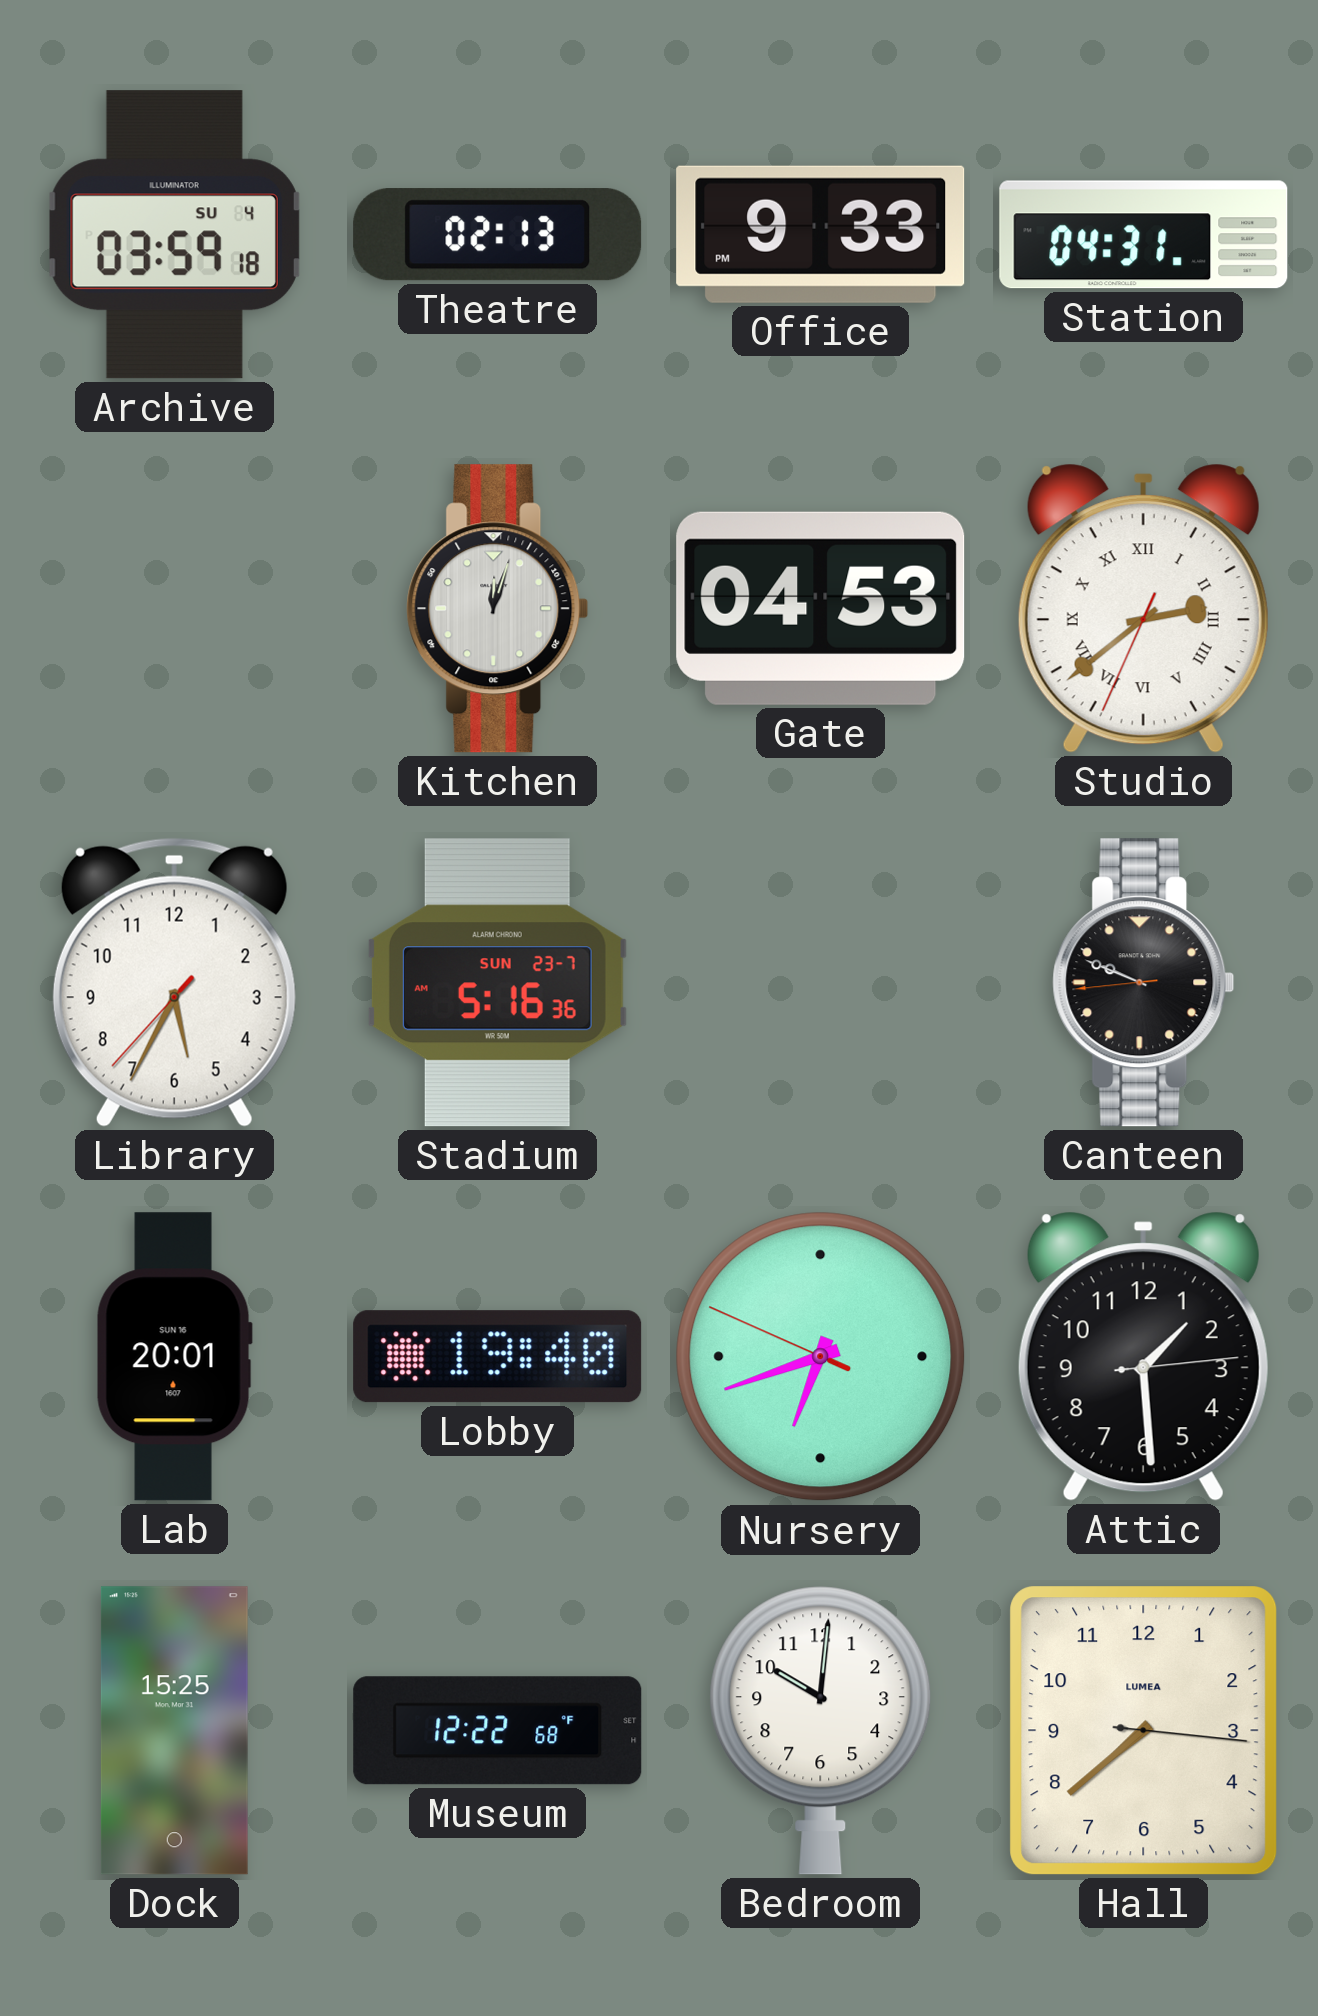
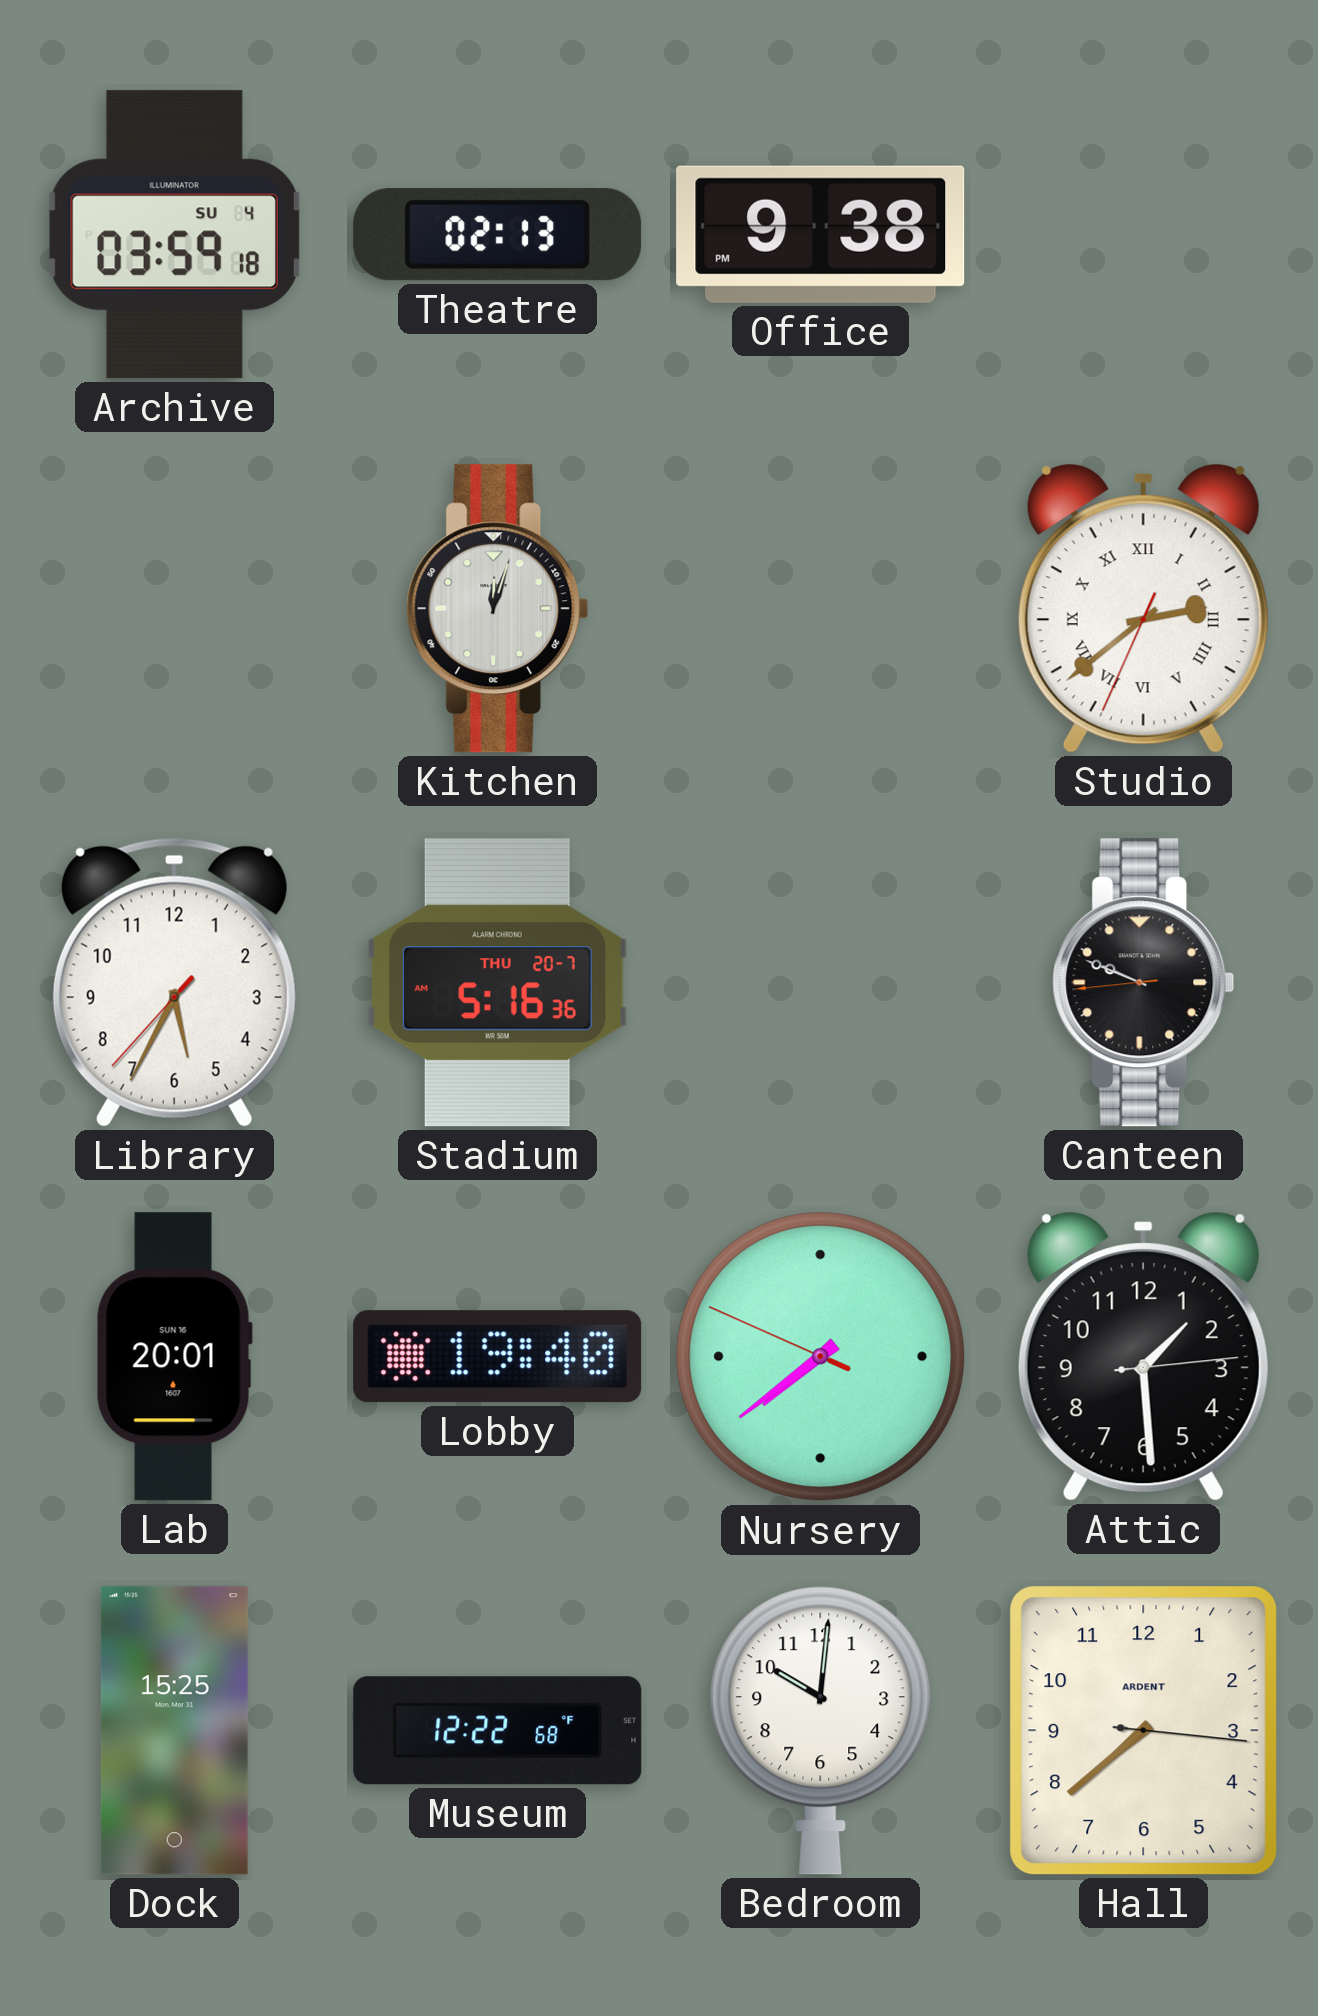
Office: 9:33 -> 9:38
Station: 04:31 -> none
Gate: 04:53 -> none
Stadium date: SUN 23-7 -> THU 20-7
Nursery: 6:41 -> 7:38
Hall brand: LUMEA -> ARDENT
